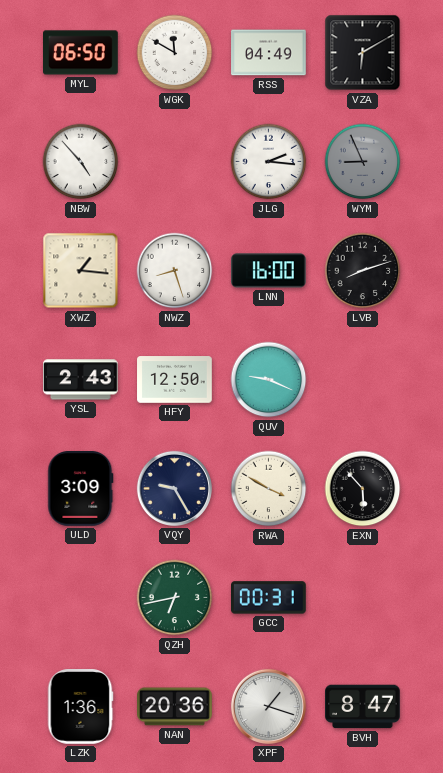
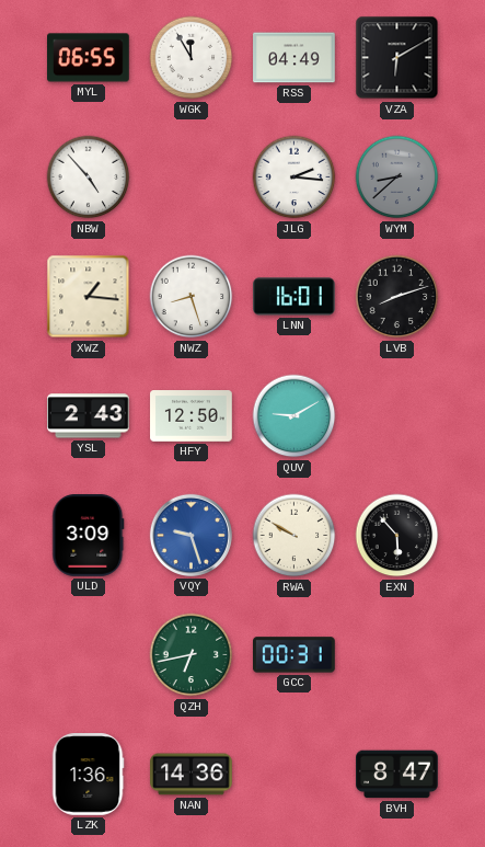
MYL: 06:50 -> 06:55
WGK: 11:50 -> 11:55
WYM: 8:56 -> 8:38
LNN: 16:00 -> 16:01
QUV: 9:19 -> 9:10
VQY: 9:25 -> 9:27
VQY dial: navy -> blue
RWA: 3:50 -> 9:50
NAN: 20:36 -> 14:36
XPF: 1:18 -> none
